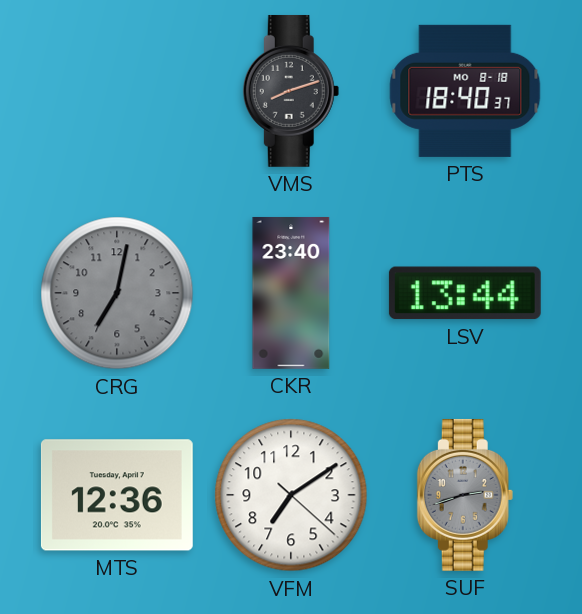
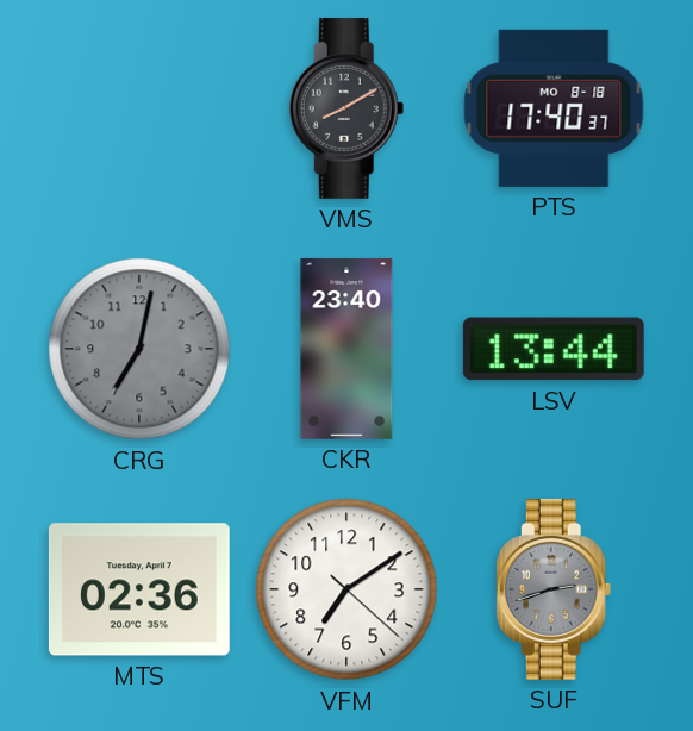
VMS: 8:12 -> 8:10
PTS: 18:40 -> 17:40
MTS: 12:36 -> 02:36
